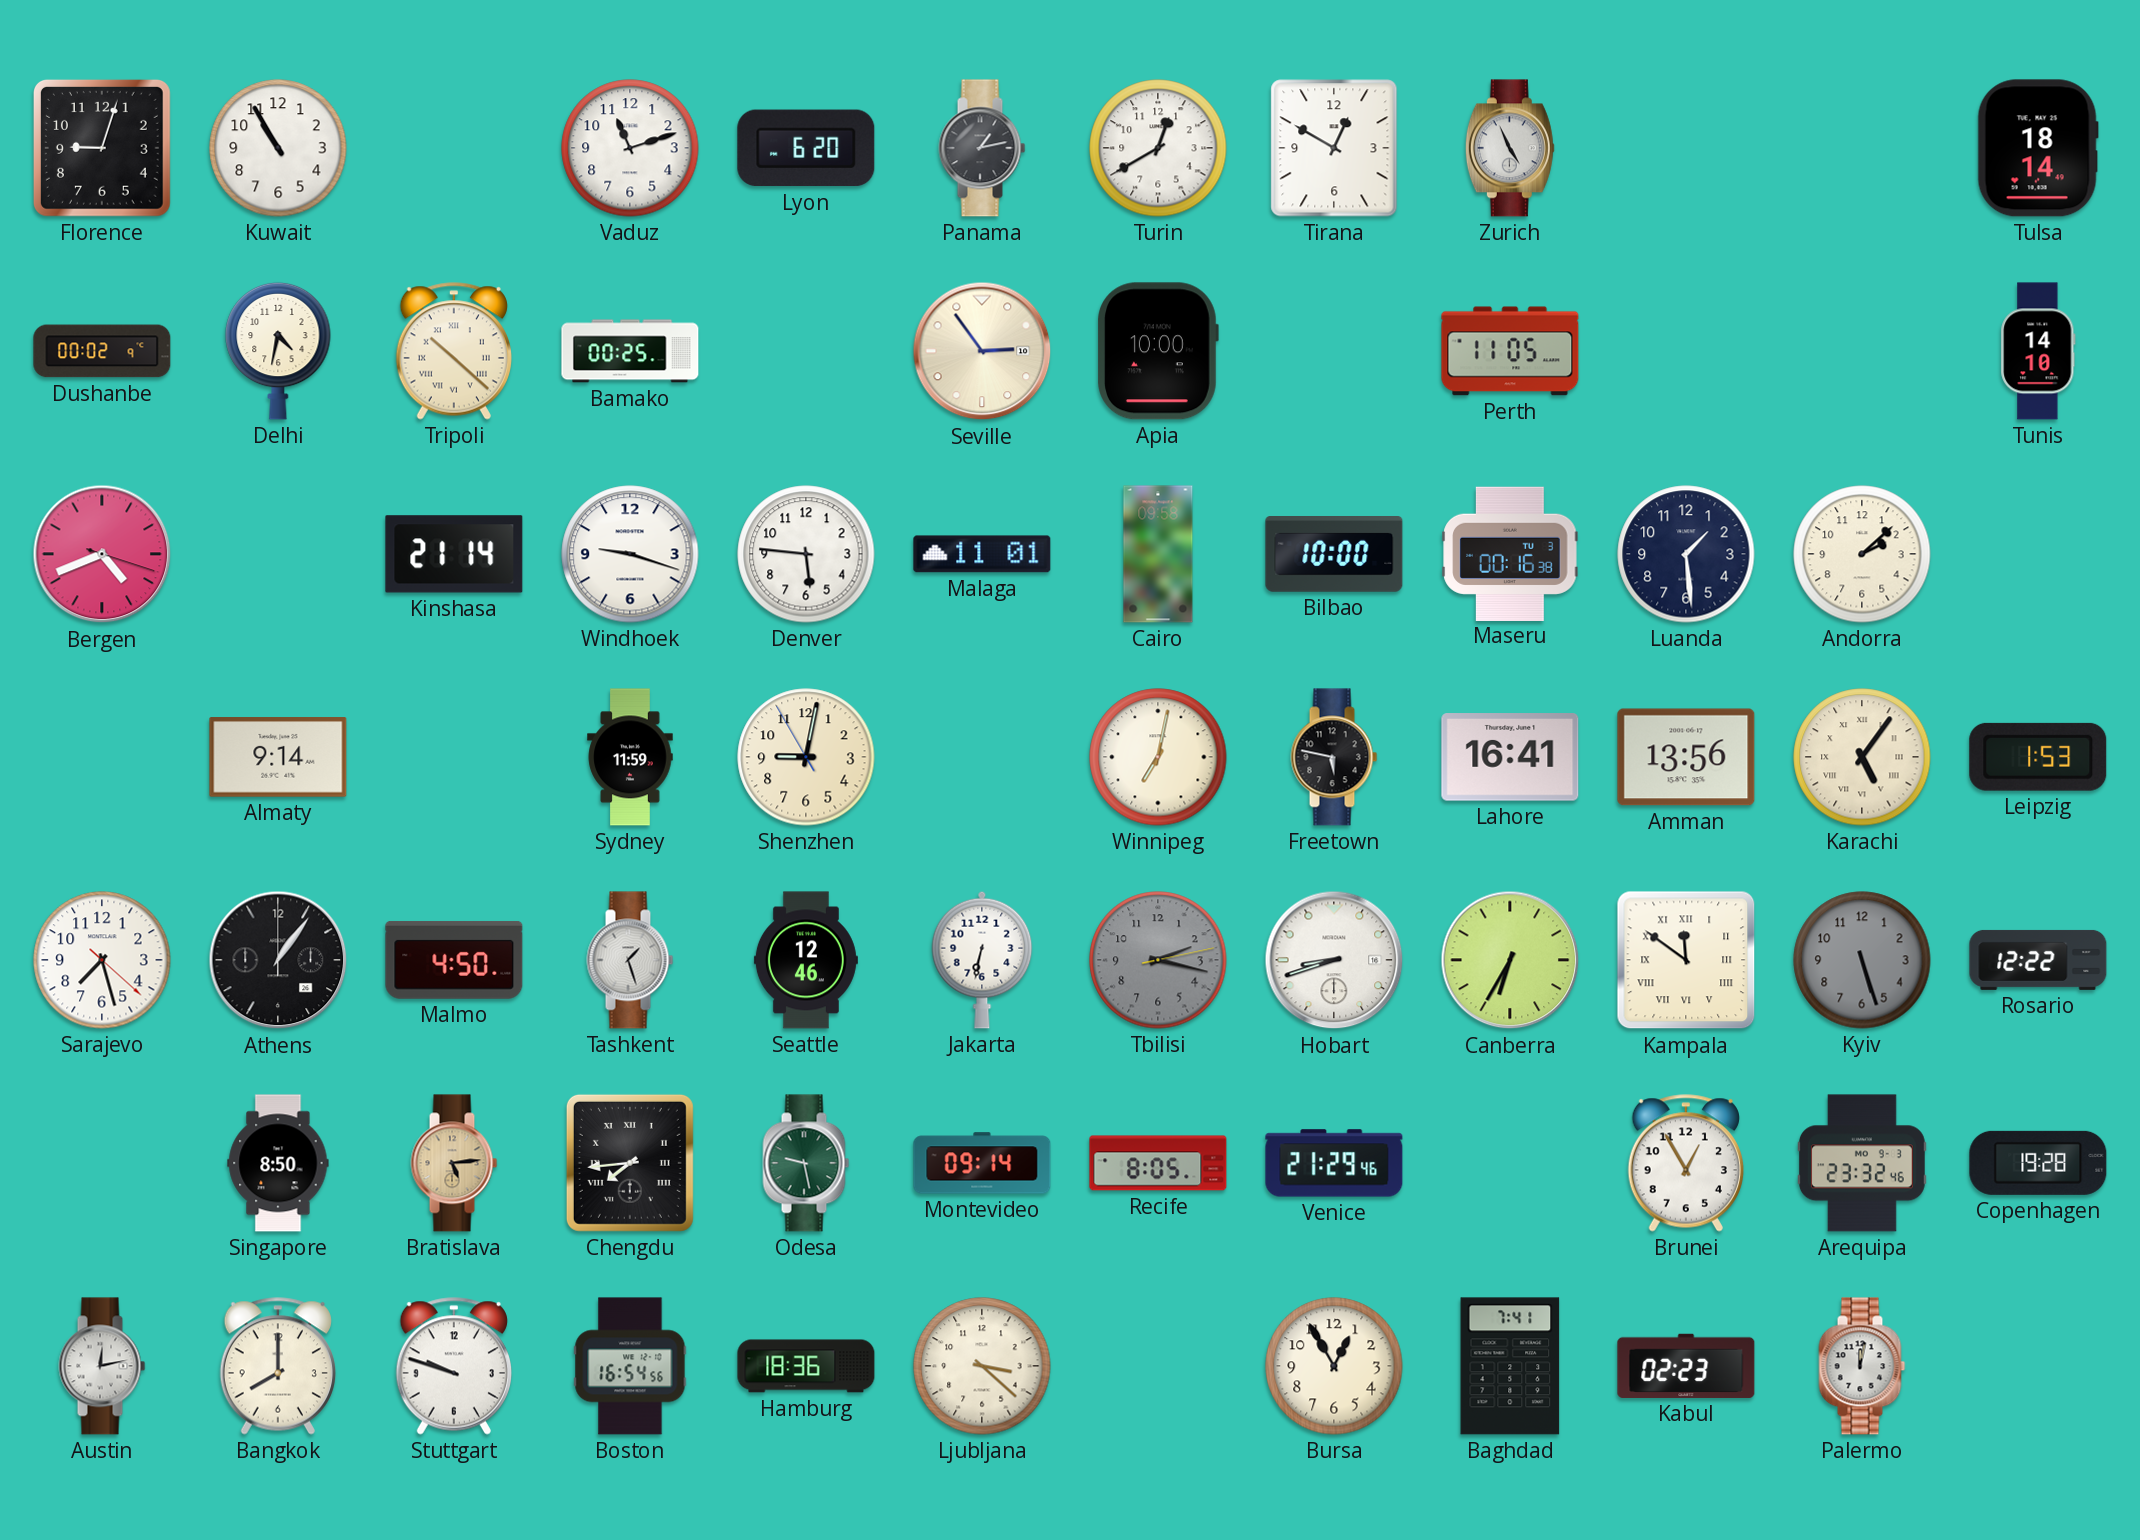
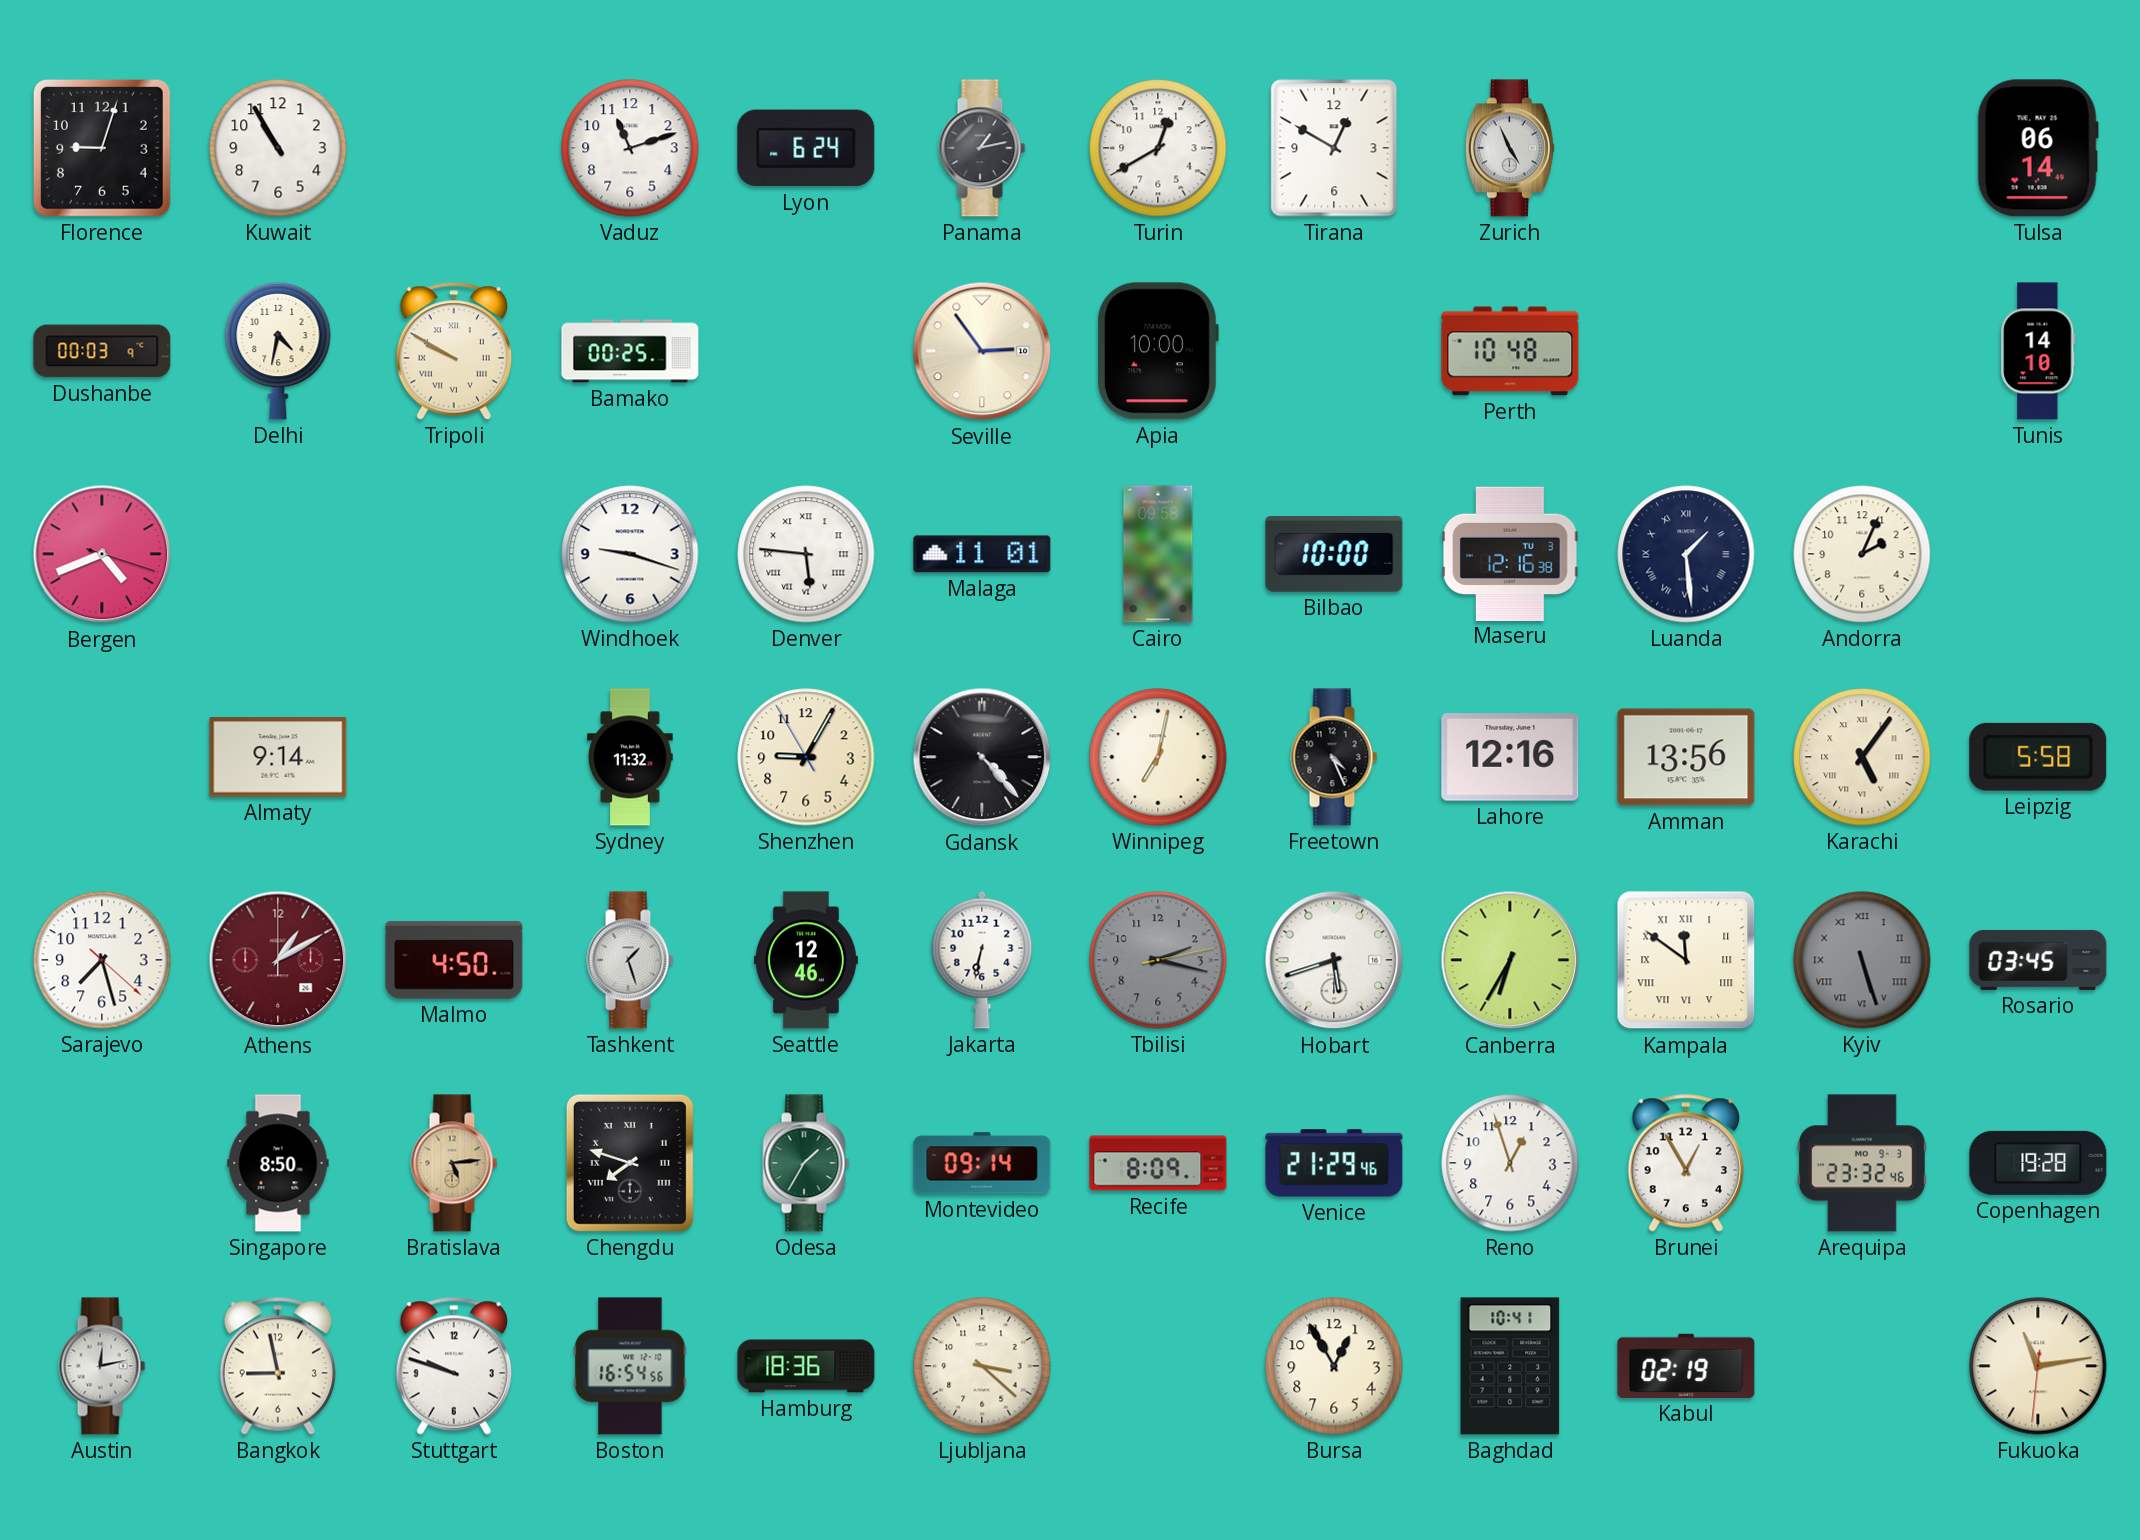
Lyon: 6:20 -> 6:24
Tulsa: 18:14 -> 06:14
Dushanbe: 00:02 -> 00:03
Tripoli: 10:22 -> 9:50
Perth: 11:05 -> 10:48
Kinshasa: 21:14 -> none
Denver numerals: Arabic -> Roman
Maseru: 00:16 -> 12:16
Luanda numerals: Arabic -> Roman
Andorra: 2:08 -> 2:04
Sydney: 11:59 -> 11:32
Shenzhen: 9:01 -> 9:04
Gdansk: none -> 4:23
Freetown: 5:47 -> 4:26
Lahore: 16:41 -> 12:16
Leipzig: 1:53 -> 5:58
Athens: 1:06 -> 1:10
Athens dial: black -> burgundy
Hobart: 8:42 -> 5:42
Kyiv numerals: Arabic -> Roman
Rosario: 12:22 -> 03:45
Chengdu: 7:44 -> 7:48
Odesa: 9:28 -> 1:35
Recife: 8:05 -> 8:09
Reno: none -> 12:57
Bangkok: 8:00 -> 8:58
Baghdad: 7:41 -> 10:41
Kabul: 02:23 -> 02:19
Palermo: 12:02 -> none
Fukuoka: none -> 11:13
